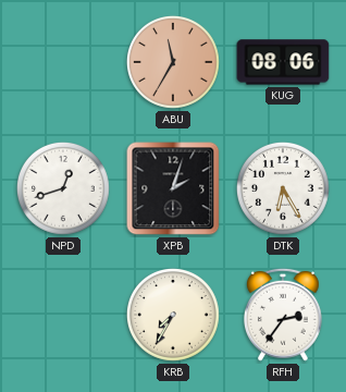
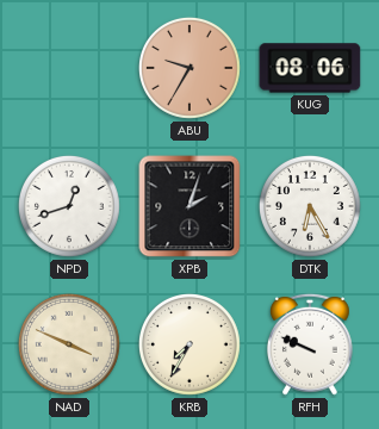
ABU: 11:35 -> 9:35
NAD: none -> 3:49
RFH: 2:36 -> 9:49
